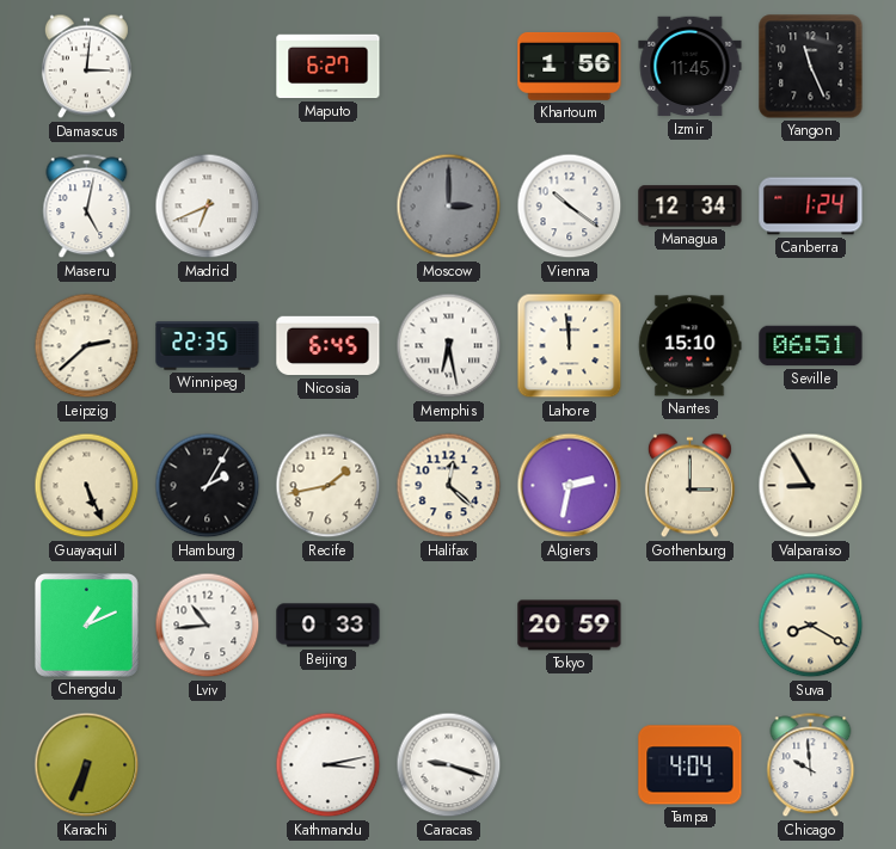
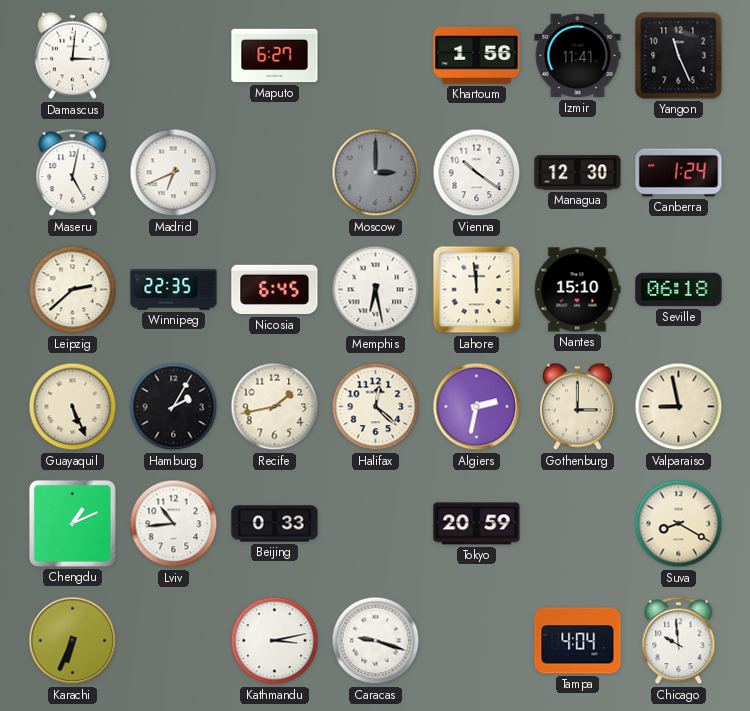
Izmir: 11:45 -> 11:41
Managua: 12:34 -> 12:30
Seville: 06:51 -> 06:18
Valparaiso: 8:55 -> 8:58
